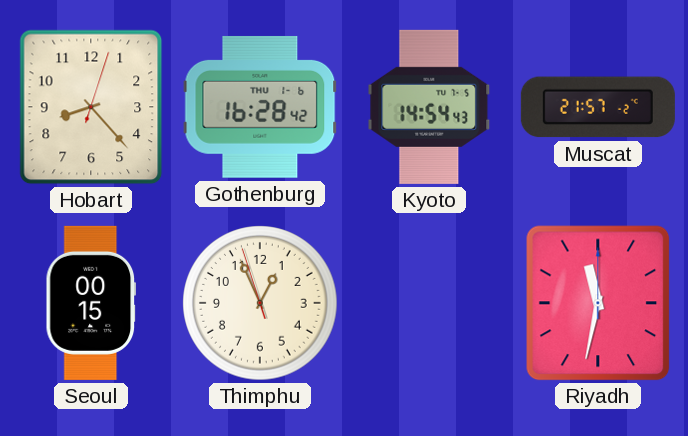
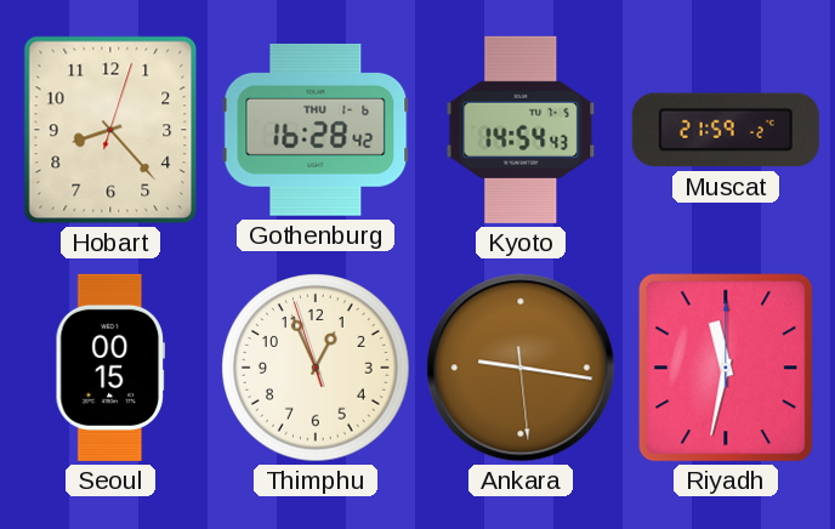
Muscat: 21:57 -> 21:59
Ankara: none -> 9:16
